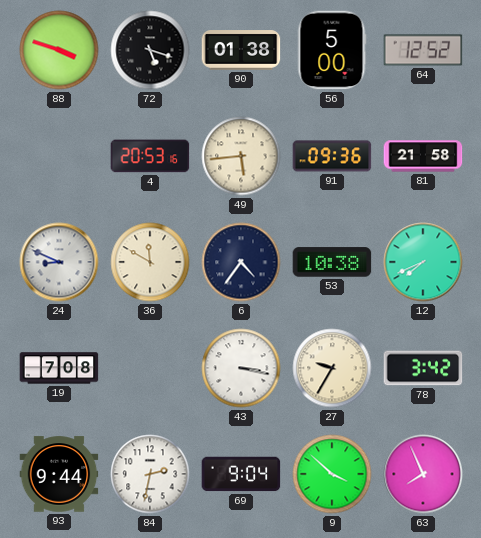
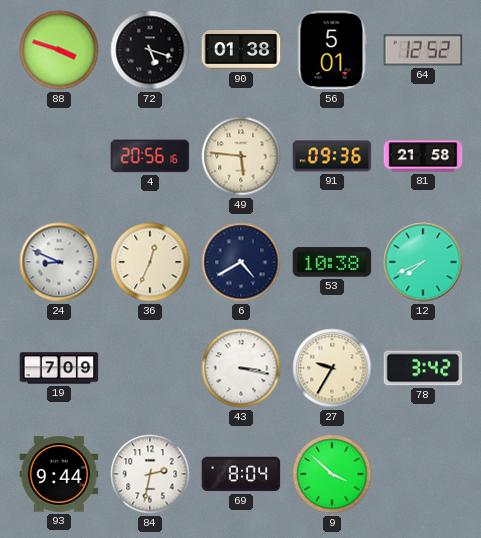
56: 5:00 -> 5:01
4: 20:53 -> 20:56
49: 5:44 -> 5:46
36: 11:50 -> 12:34
6: 4:36 -> 4:40
19: 7:08 -> 7:09
69: 9:04 -> 8:04
63: 7:56 -> none
